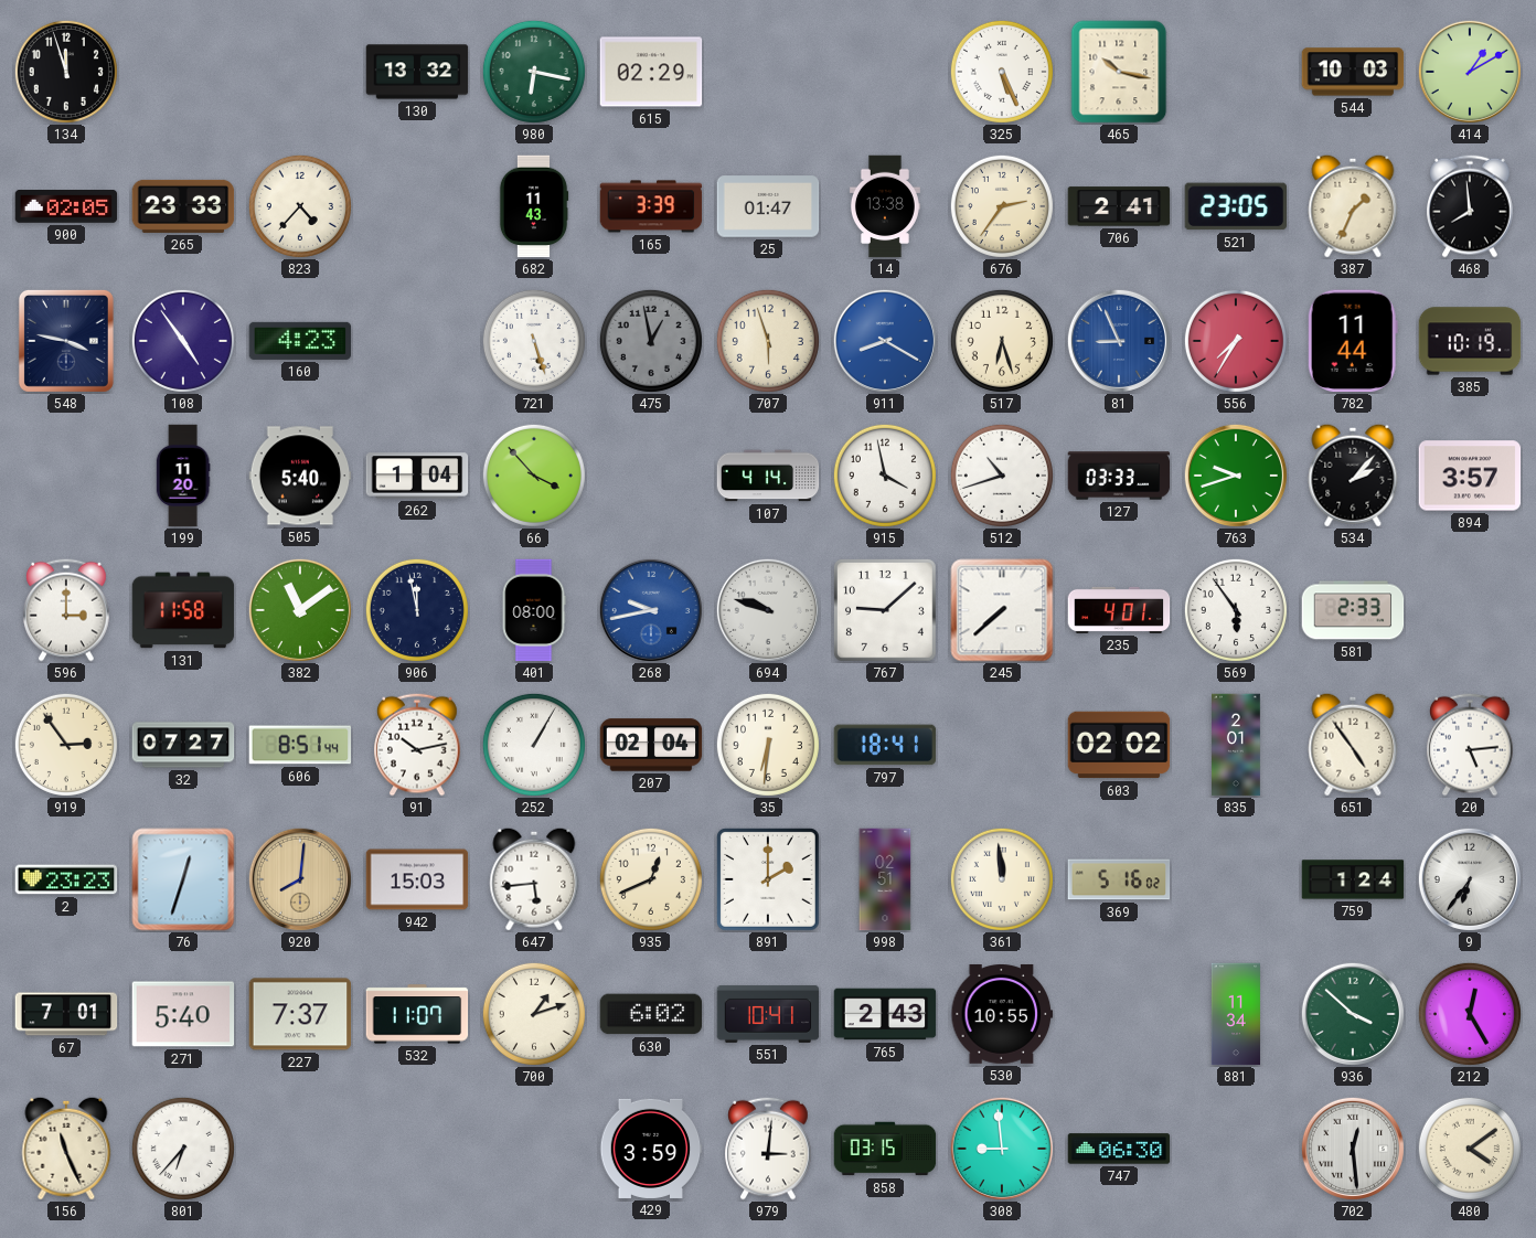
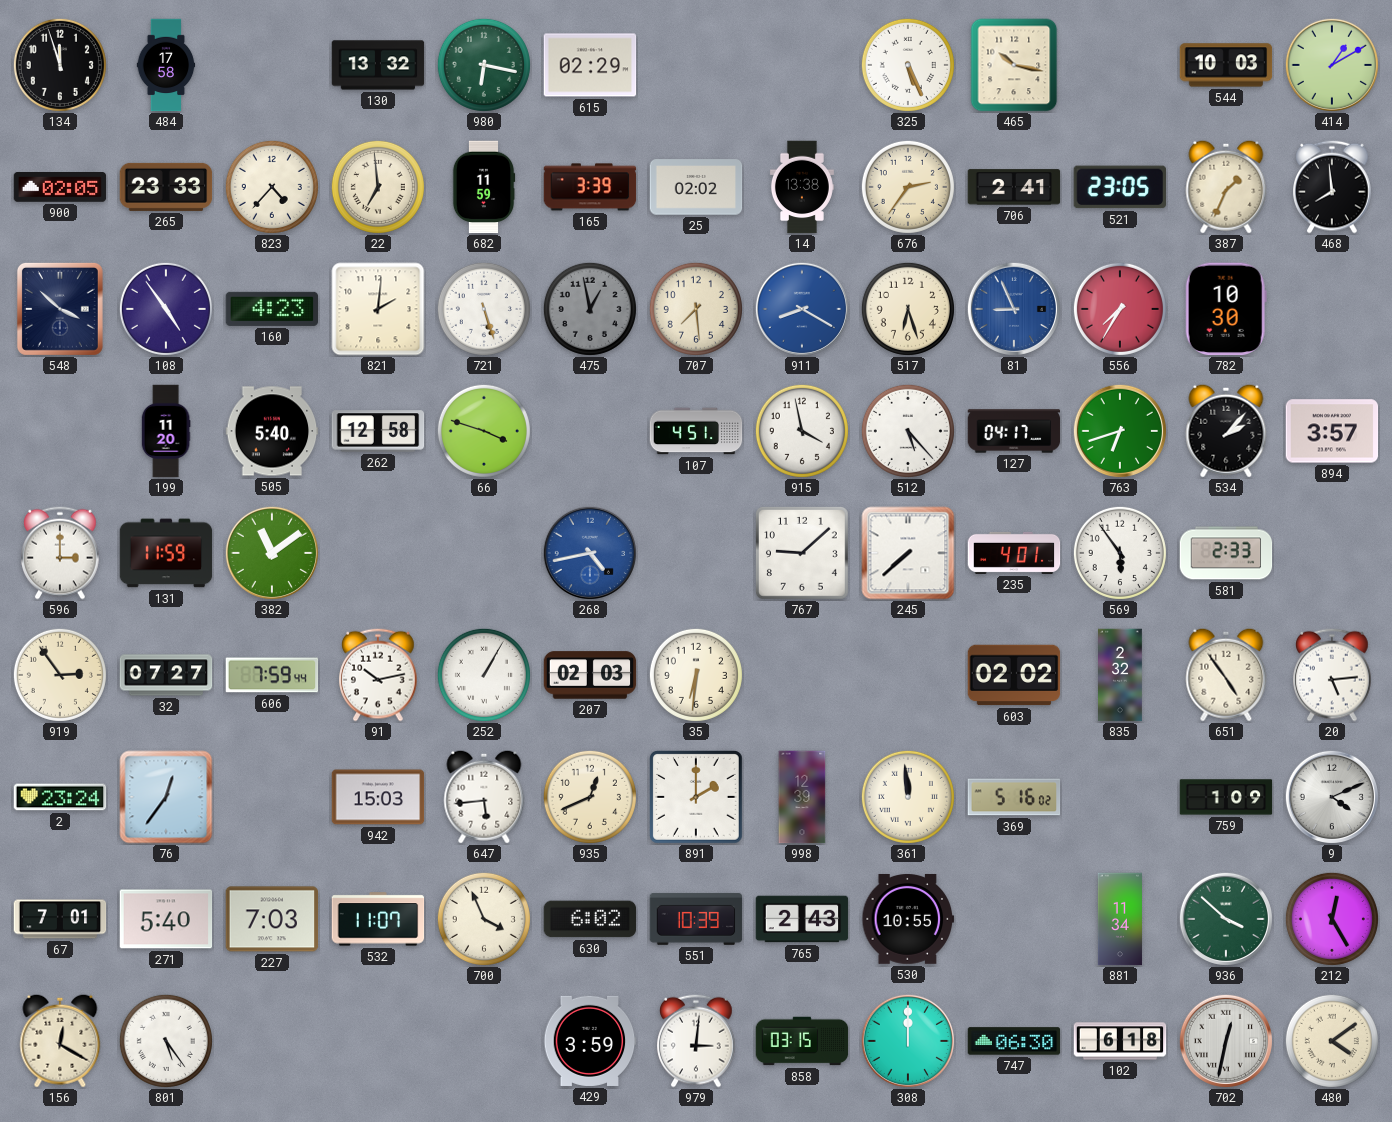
484: none -> 17:58
22: none -> 6:59
682: 11:43 -> 11:59
25: 01:47 -> 02:02
548: 3:47 -> 3:52
821: none -> 2:01
707: 5:57 -> 7:29
782: 11:44 -> 10:30
385: 10:19 -> none
262: 1:04 -> 12:58
66: 3:53 -> 3:48
107: 4:14 -> 4:51
512: 10:42 -> 5:23
127: 03:33 -> 04:17
763: 9:42 -> 6:42
131: 11:58 -> 11:59
906: 11:58 -> none
401: 08:00 -> none
268: 9:43 -> 4:43
694: 9:48 -> none
606: 8:51 -> 7:59
207: 02:04 -> 02:03
797: 18:41 -> none
835: 2:01 -> 2:32
2: 23:23 -> 23:24
76: 12:33 -> 12:36
920: 8:01 -> none
998: 02:51 -> 12:39
759: 1:24 -> 1:09
9: 6:36 -> 4:11
227: 7:37 -> 7:03
700: 1:12 -> 3:56
551: 10:41 -> 10:39
156: 11:26 -> 12:20
801: 6:37 -> 5:24
308: 8:59 -> 12:00
102: none -> 6:18
702: 12:29 -> 12:32
